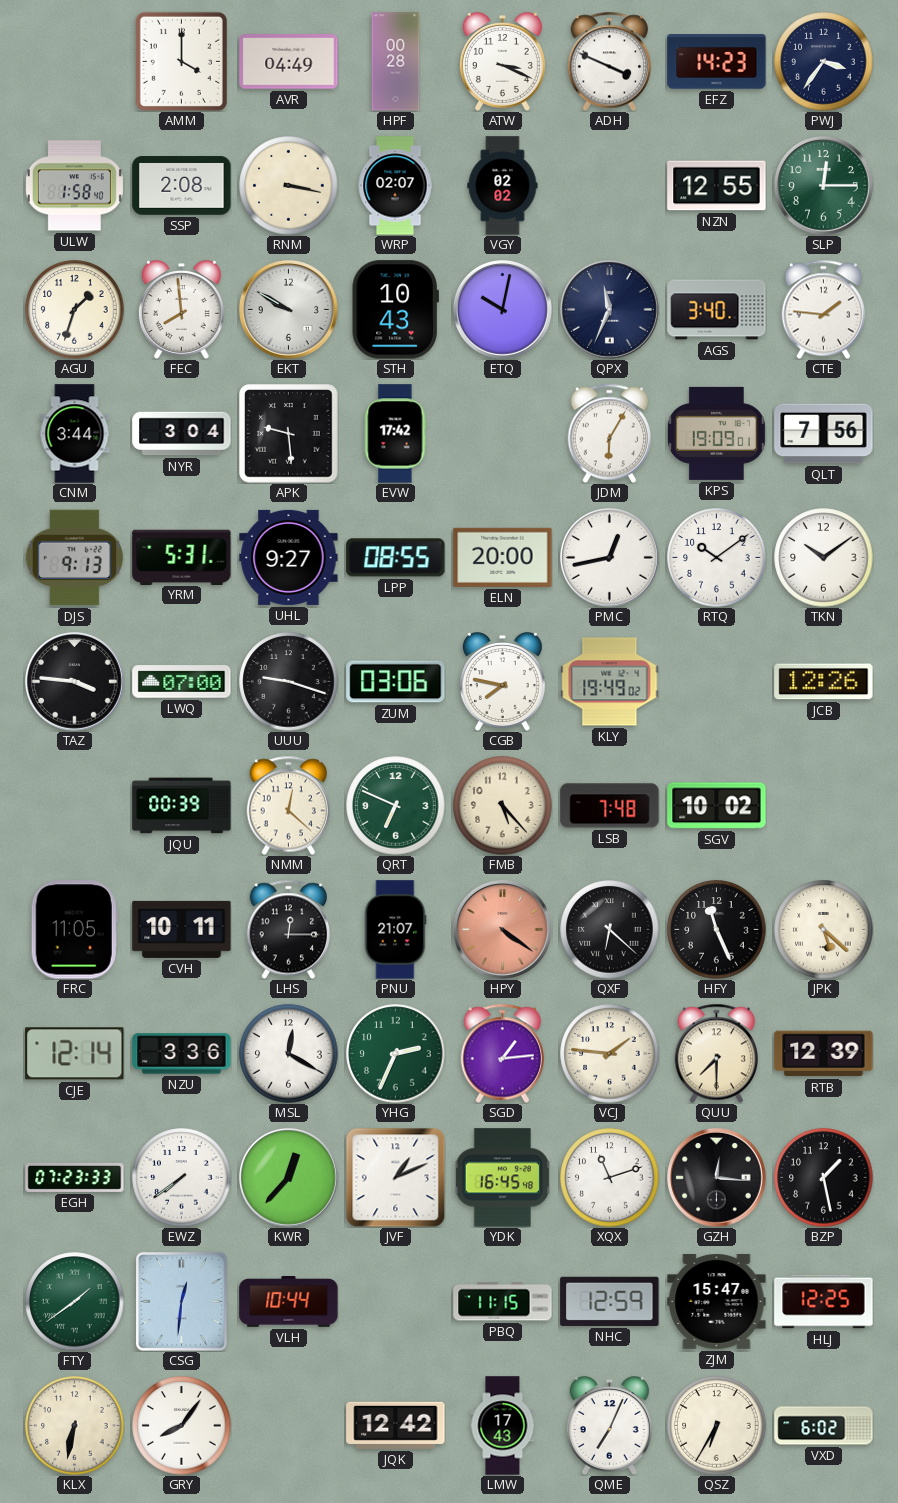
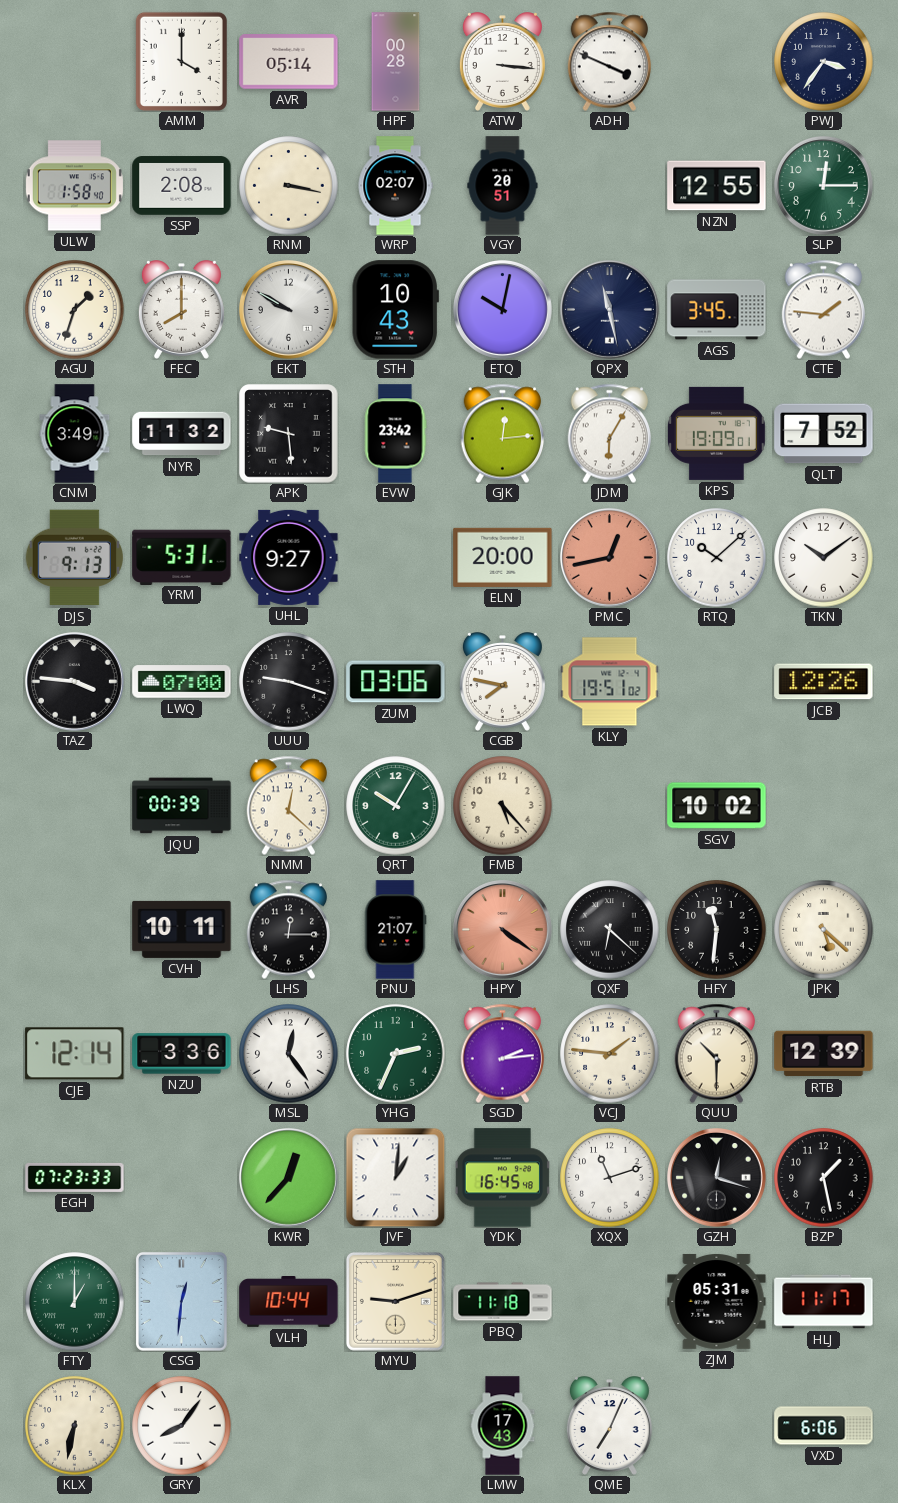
AVR: 04:49 -> 05:14
ATW: 3:19 -> 3:16
EFZ: 14:23 -> none
VGY: 02:02 -> 20:51
FEC: 7:59 -> 8:00
QPX: 11:34 -> 11:28
AGS: 3:40 -> 3:45
CNM: 3:44 -> 3:49
NYR: 3:04 -> 11:32
EVW: 17:42 -> 23:42
GJK: none -> 12:14
QLT: 7:56 -> 7:52
LPP: 08:55 -> none
PMC dial: white -> salmon
RTQ: 10:09 -> 10:08
KLY: 19:49 -> 19:51
QRT: 6:49 -> 10:05
LSB: 7:48 -> none
FRC: 11:05 -> none
HFY: 11:26 -> 11:31
MSL: 12:20 -> 12:24
SGD: 1:14 -> 2:14
QUU: 7:30 -> 10:30
EWZ: 7:39 -> none
JVF: 1:11 -> 1:01
GZH: 12:16 -> 12:18
FTY: 1:39 -> 1:00
MYU: none -> 9:12
PBQ: 11:15 -> 11:18
NHC: 12:59 -> none
ZJM: 15:47 -> 05:31
HLJ: 12:25 -> 11:17
JQK: 12:42 -> none
QSZ: 6:35 -> none
VXD: 6:02 -> 6:06
